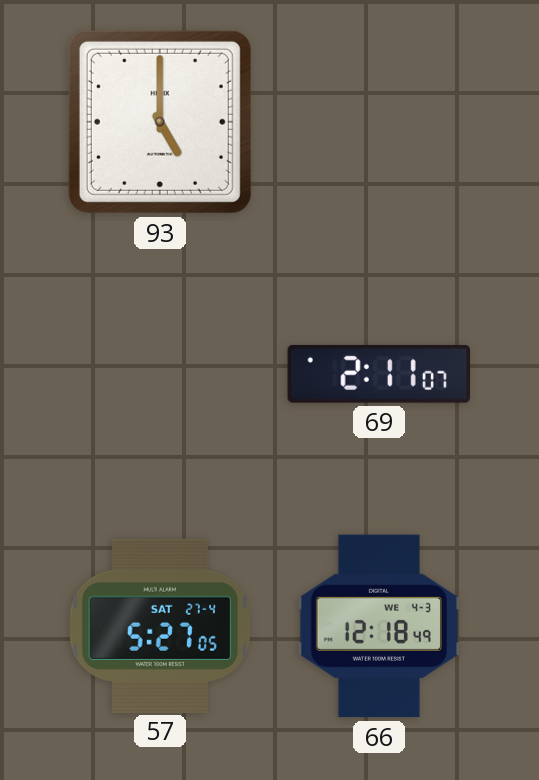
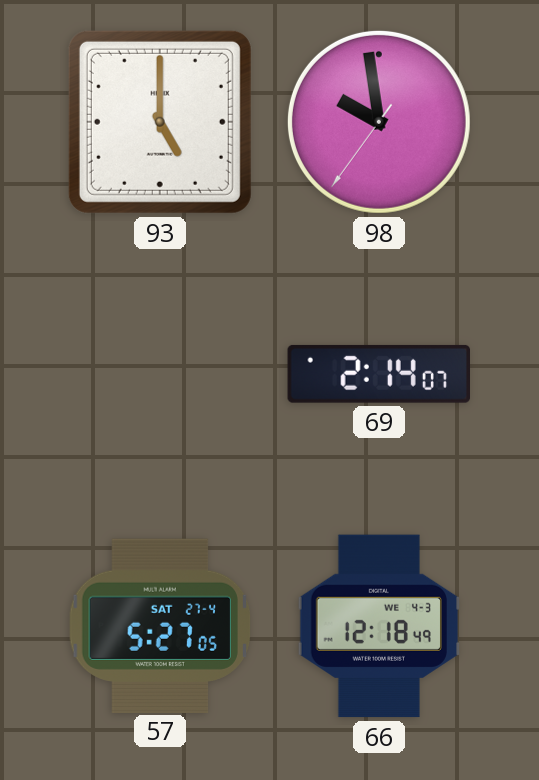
98: none -> 9:58
69: 2:11 -> 2:14
